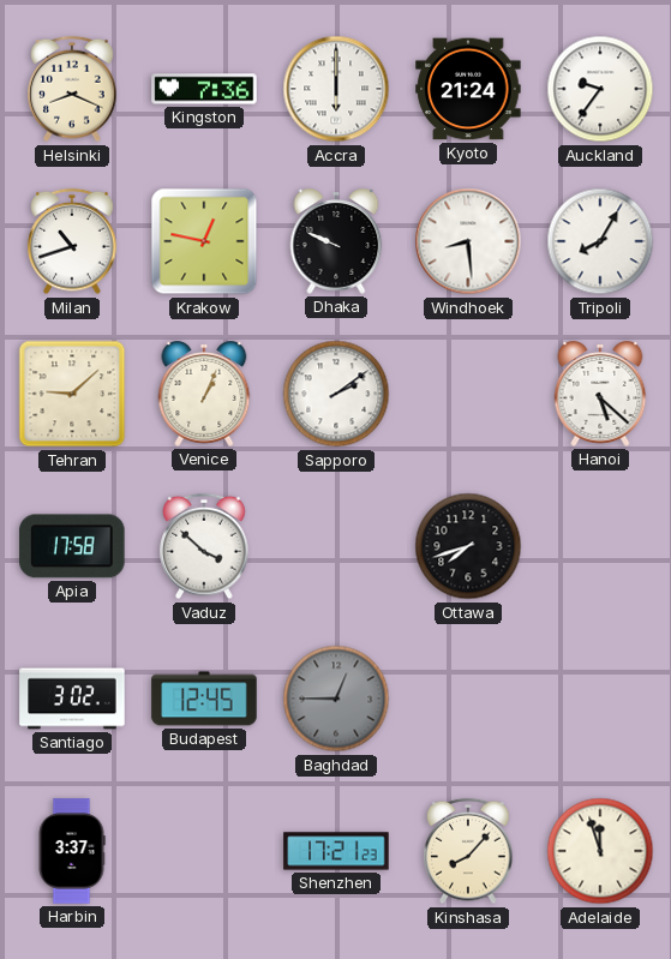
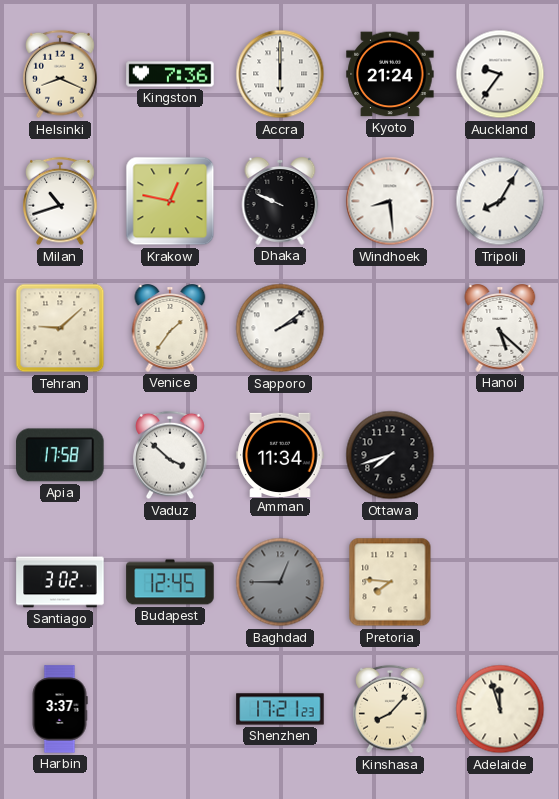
Venice: 1:04 -> 1:36
Amman: none -> 11:34
Pretoria: none -> 7:46
